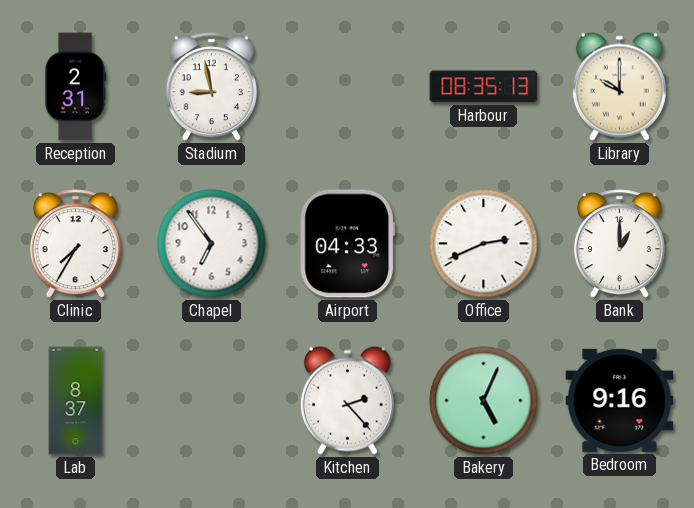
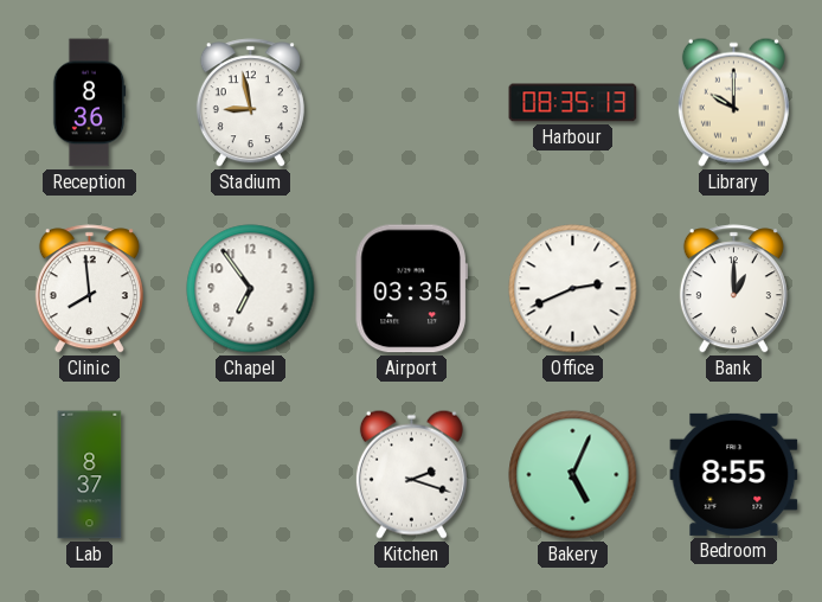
Reception: 2:31 -> 8:36
Clinic: 7:35 -> 7:59
Airport: 04:33 -> 03:35
Kitchen: 2:23 -> 2:18
Bedroom: 9:16 -> 8:55
